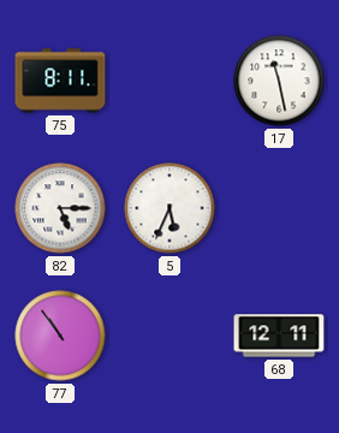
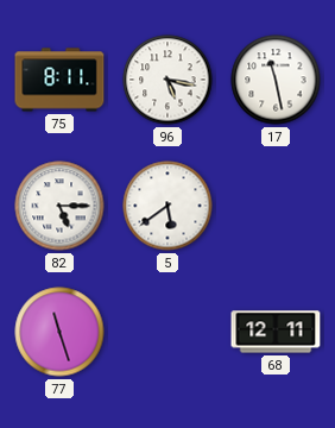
96: none -> 5:17
5: 5:34 -> 5:39
77: 10:54 -> 11:27
